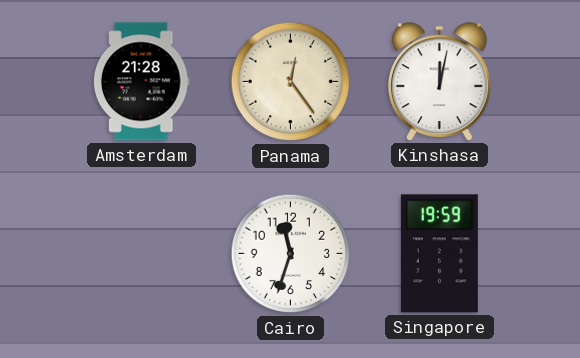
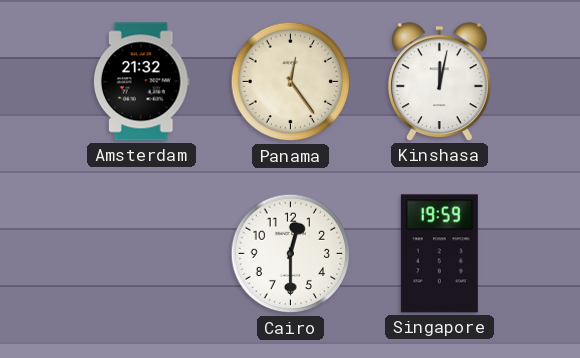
Amsterdam: 21:28 -> 21:32
Cairo: 11:33 -> 12:30
